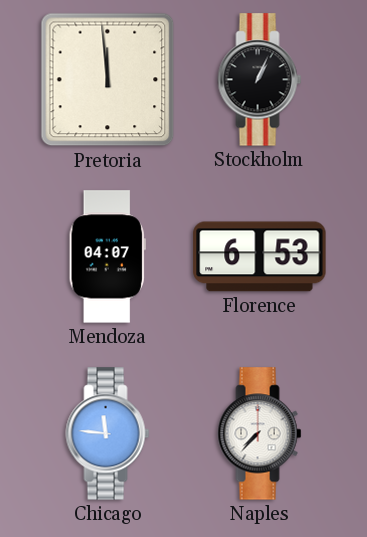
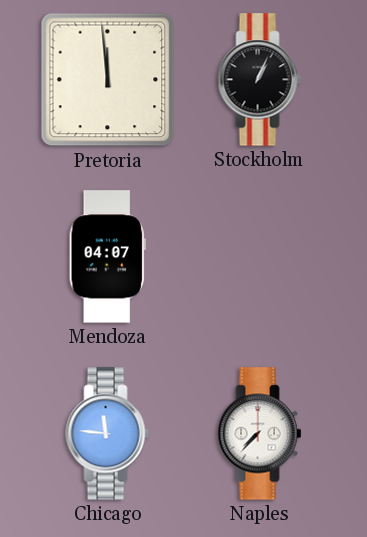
Florence: 6:53 -> none
